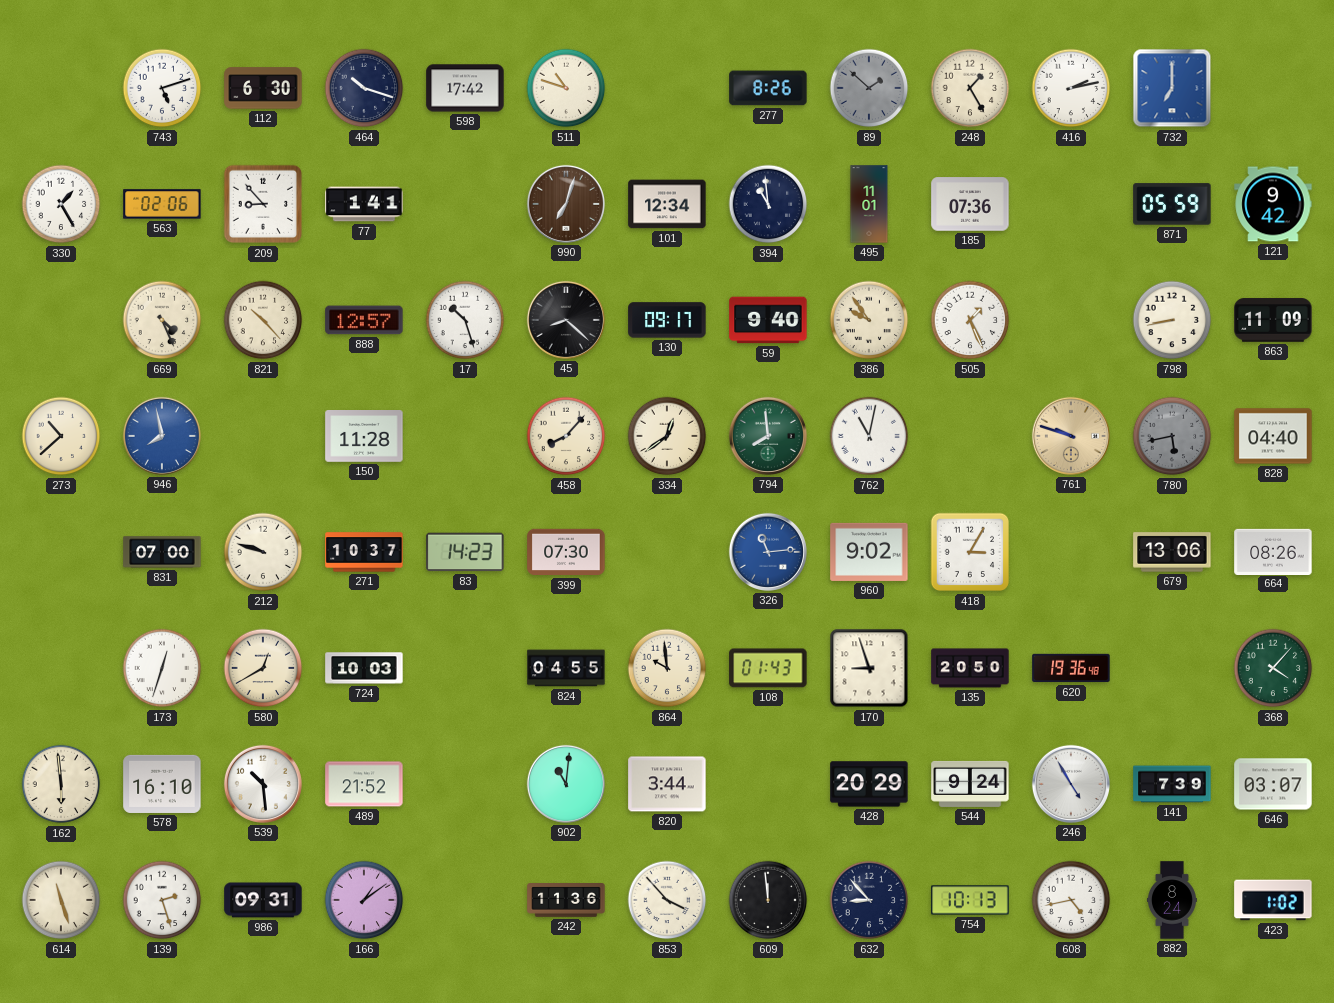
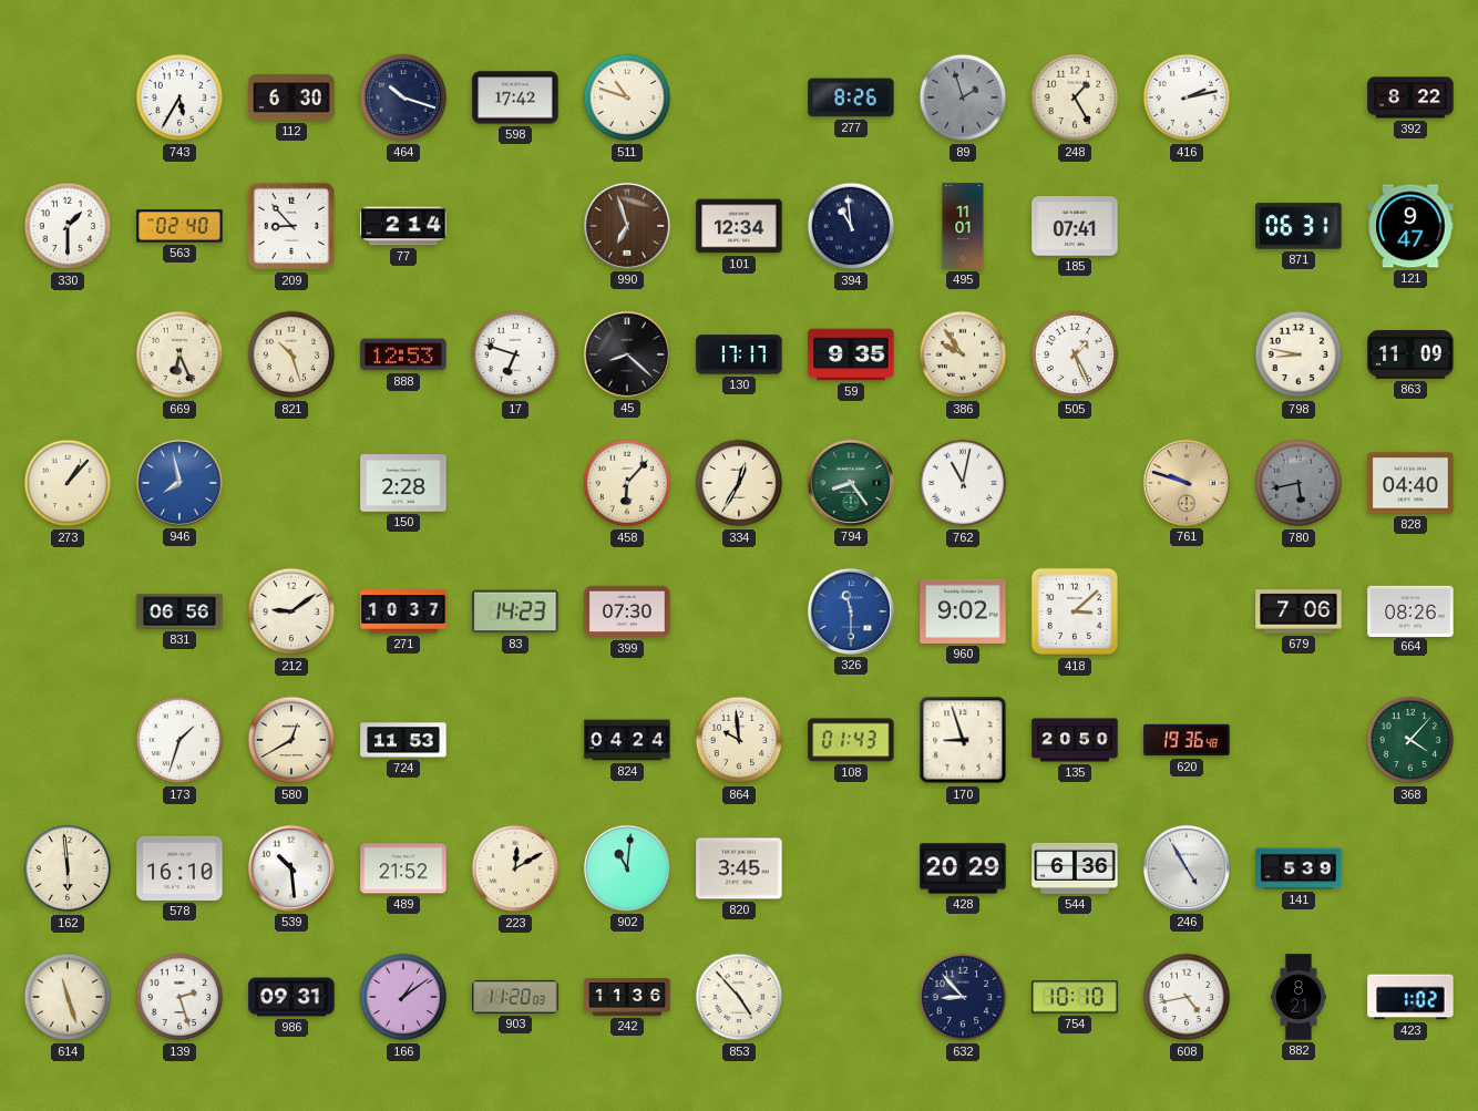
743: 5:12 -> 5:35
89: 1:52 -> 1:57
732: 7:00 -> none
392: none -> 8:22
330: 1:25 -> 1:30
563: 02:06 -> 02:40
77: 1:41 -> 2:14
990: 7:03 -> 6:57
185: 07:36 -> 07:41
871: 05:59 -> 06:31
121: 9:42 -> 9:47
669: 4:26 -> 6:26
821: 10:23 -> 10:27
888: 12:57 -> 12:53
17: 10:27 -> 6:48
130: 09:17 -> 17:17
59: 9:40 -> 9:35
798: 8:43 -> 8:47
273: 10:38 -> 1:07
150: 11:28 -> 2:28
458: 8:07 -> 6:07
334: 12:39 -> 12:35
794: 7:59 -> 8:24
831: 07:00 -> 06:56
212: 9:48 -> 9:09
326: 11:14 -> 11:30
418: 3:05 -> 3:08
679: 13:06 -> 7:06
173: 12:33 -> 1:33
724: 10:03 -> 11:53
824: 04:55 -> 04:24
223: none -> 12:10
820: 3:44 -> 3:45
544: 9:24 -> 6:36
141: 7:39 -> 5:39
646: 03:07 -> none
903: none -> 11:20
853: 3:53 -> 4:53
609: 11:59 -> none
754: 10:13 -> 10:10
882: 8:24 -> 8:21
